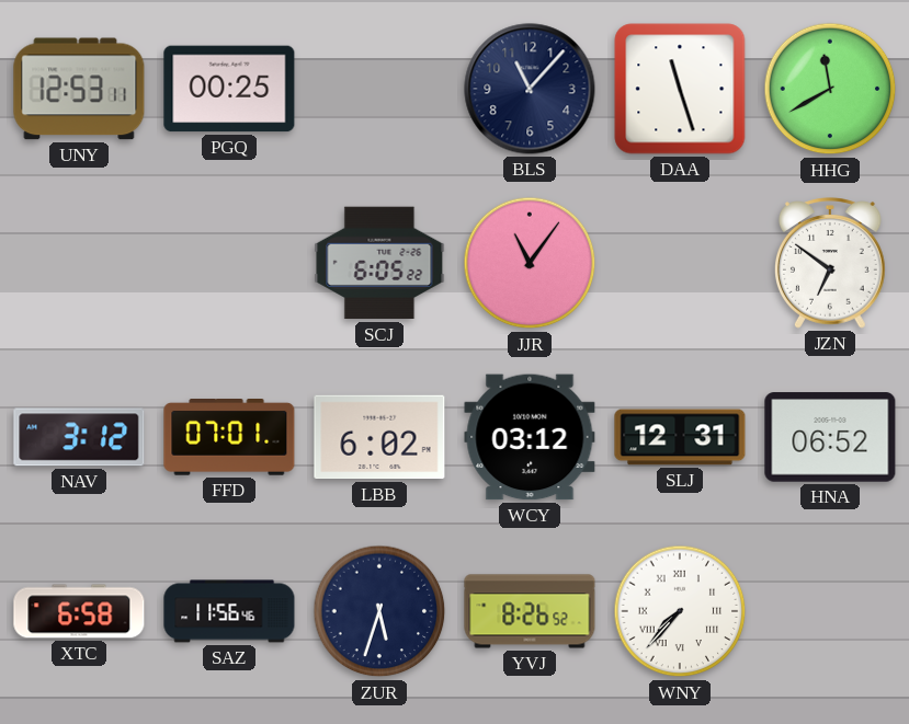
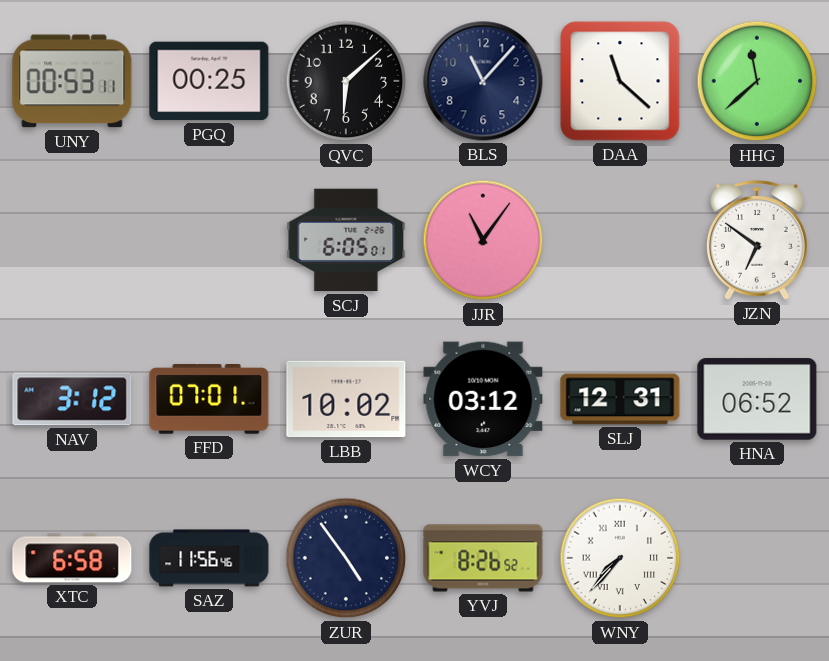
UNY: 12:53 -> 00:53
QVC: none -> 6:08
DAA: 11:27 -> 11:22
HHG: 11:40 -> 11:38
SCJ: 6:05:22 -> 6:05:01
LBB: 6:02 -> 10:02
ZUR: 5:33 -> 4:54
